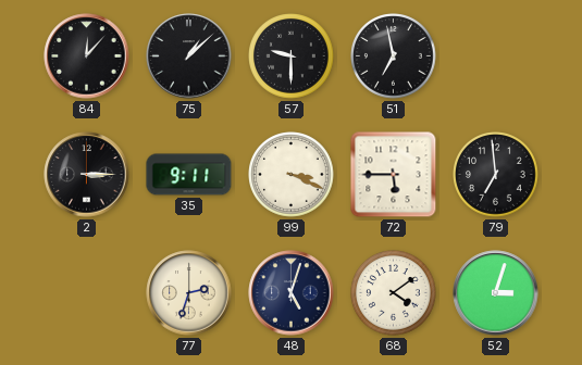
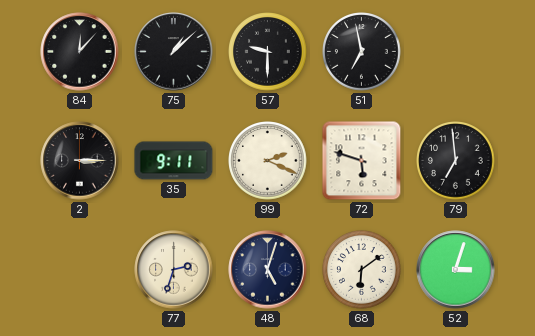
99: 3:19 -> 2:19
72: 5:45 -> 5:48
68: 4:09 -> 6:09
